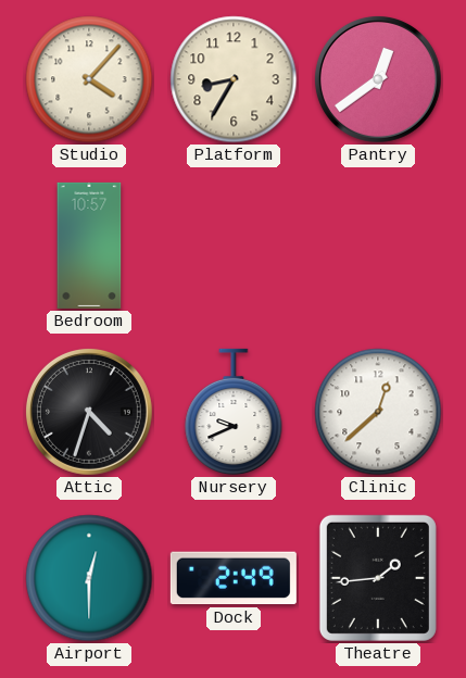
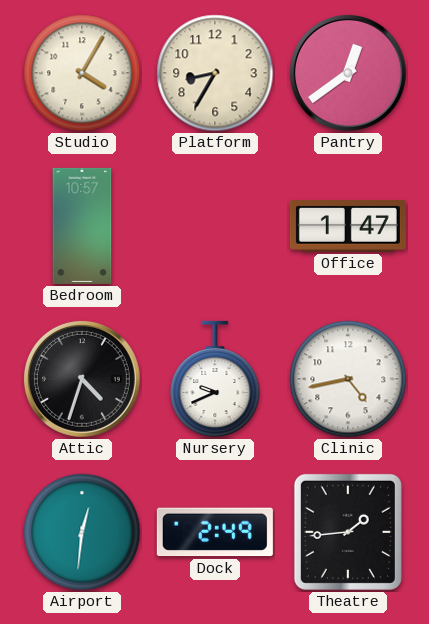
Studio: 4:07 -> 4:05
Office: none -> 1:47
Clinic: 12:38 -> 4:43
Airport: 12:30 -> 12:31
